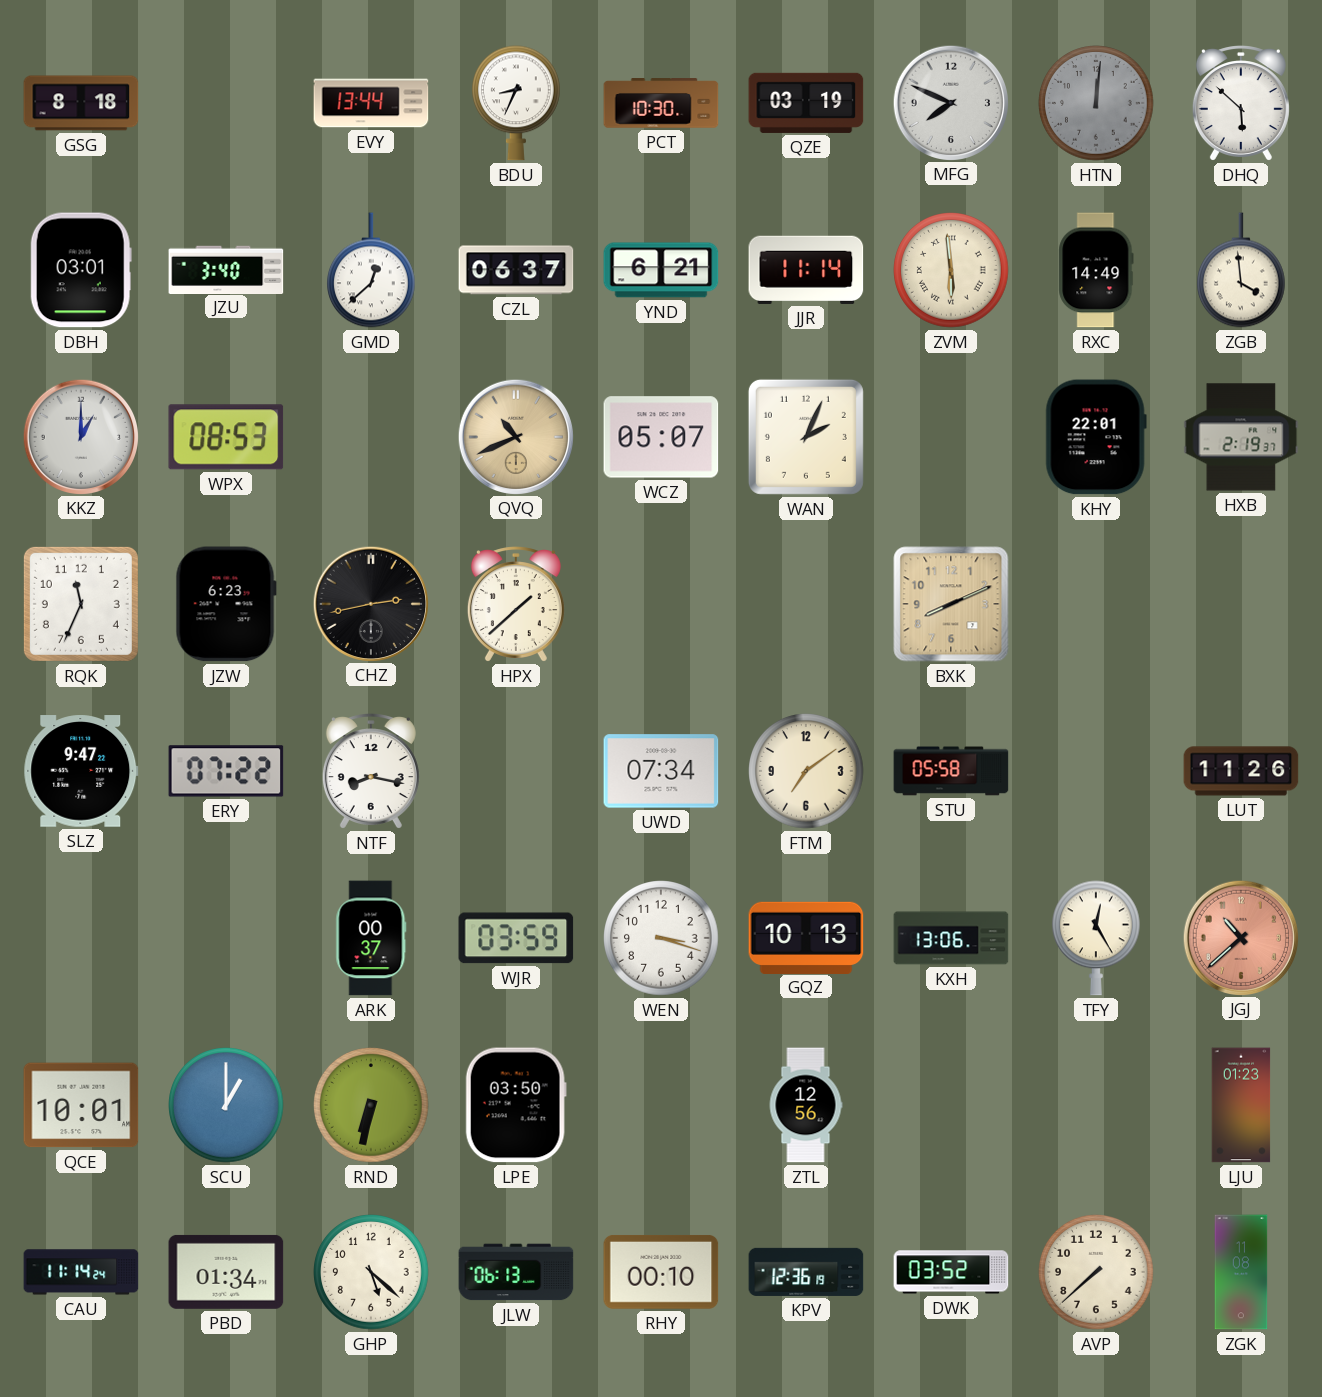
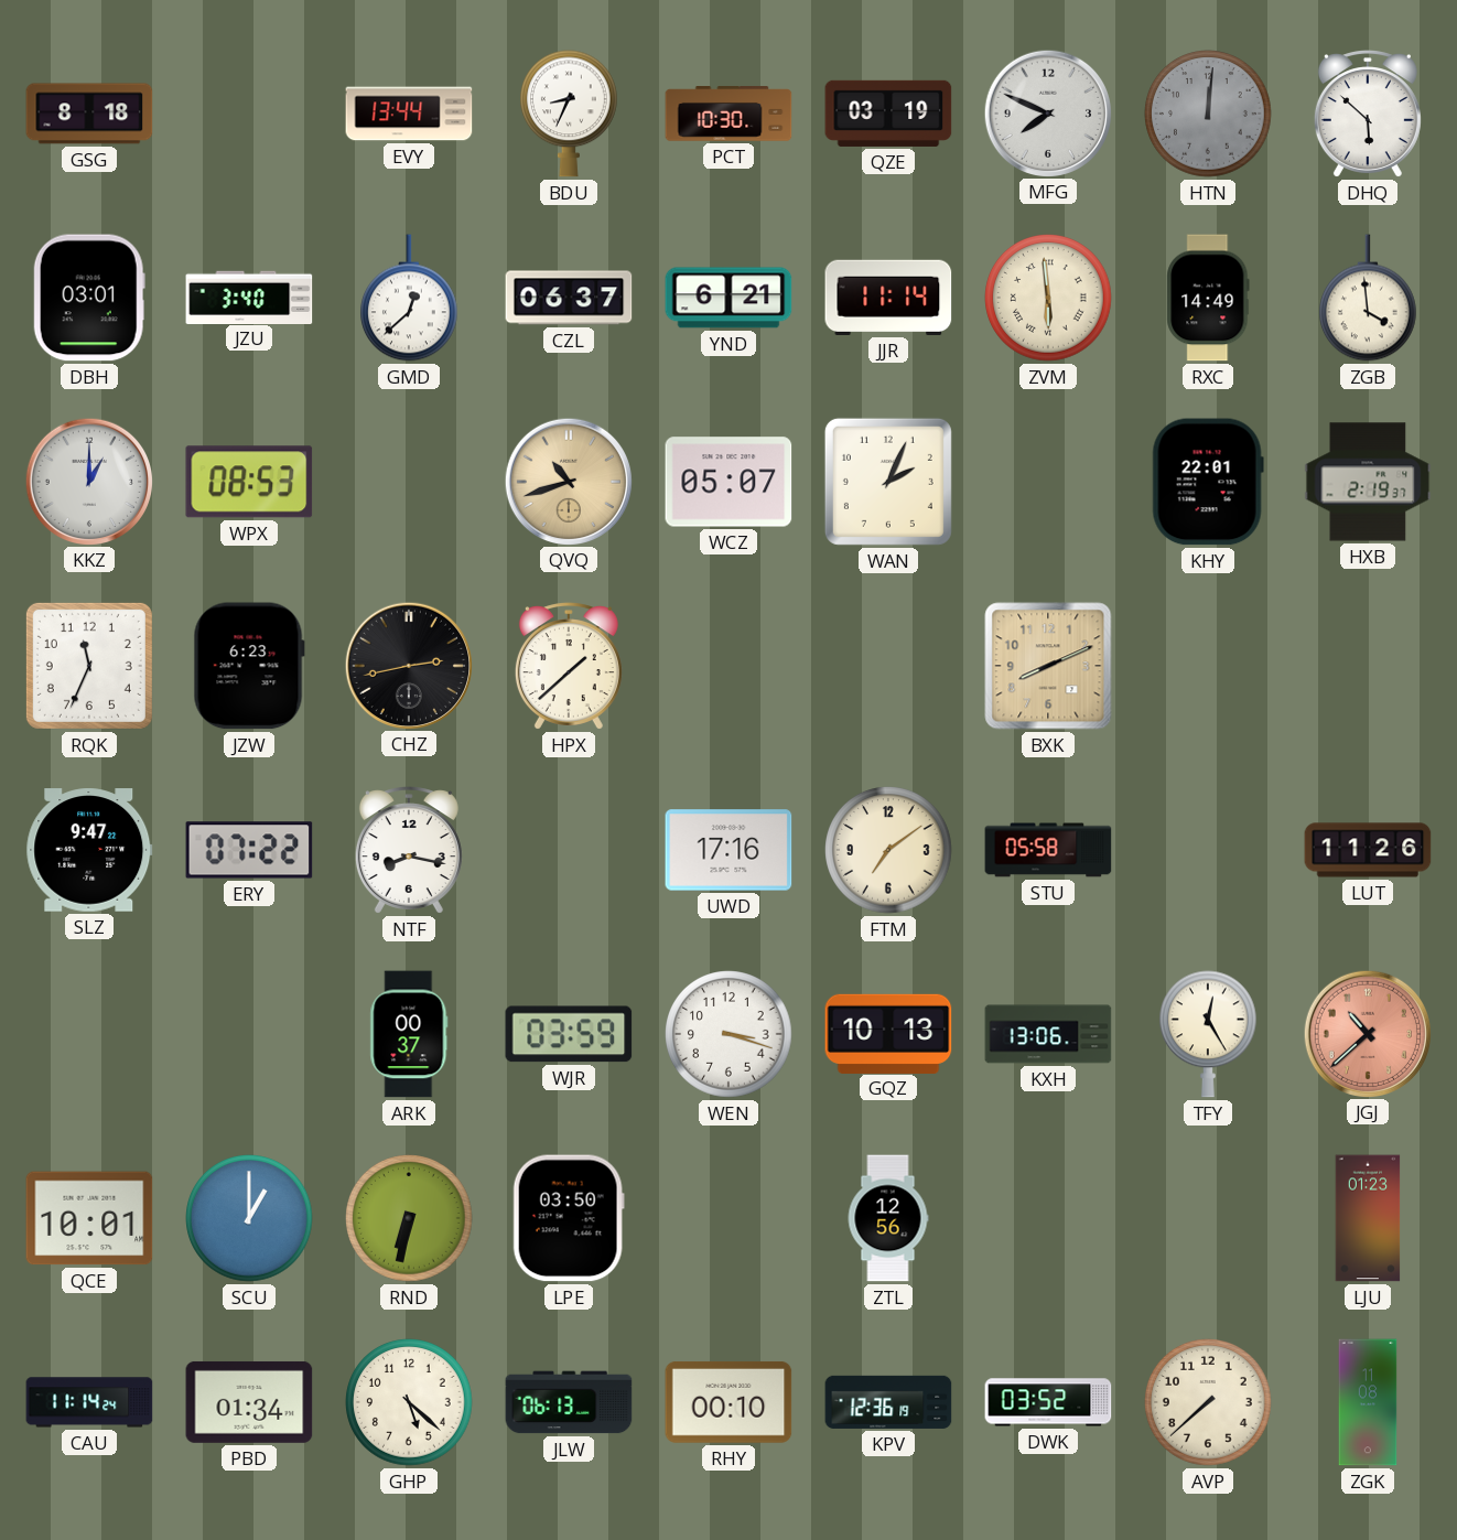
QVQ: 10:41 -> 10:42
UWD: 07:34 -> 17:16
